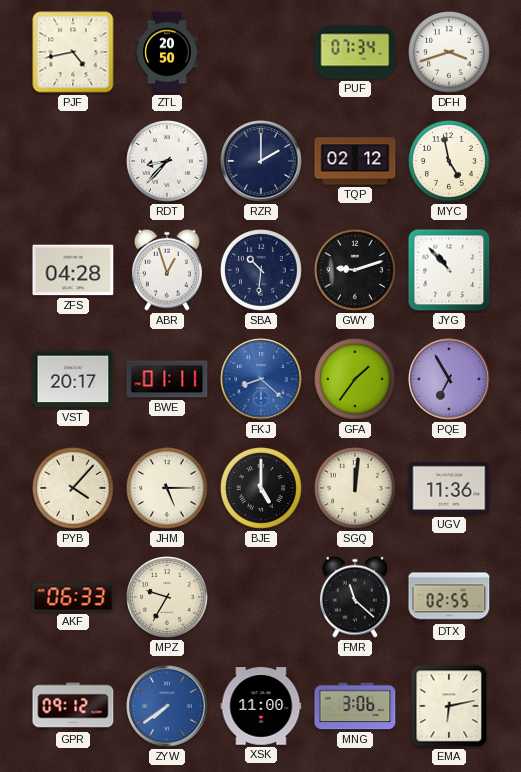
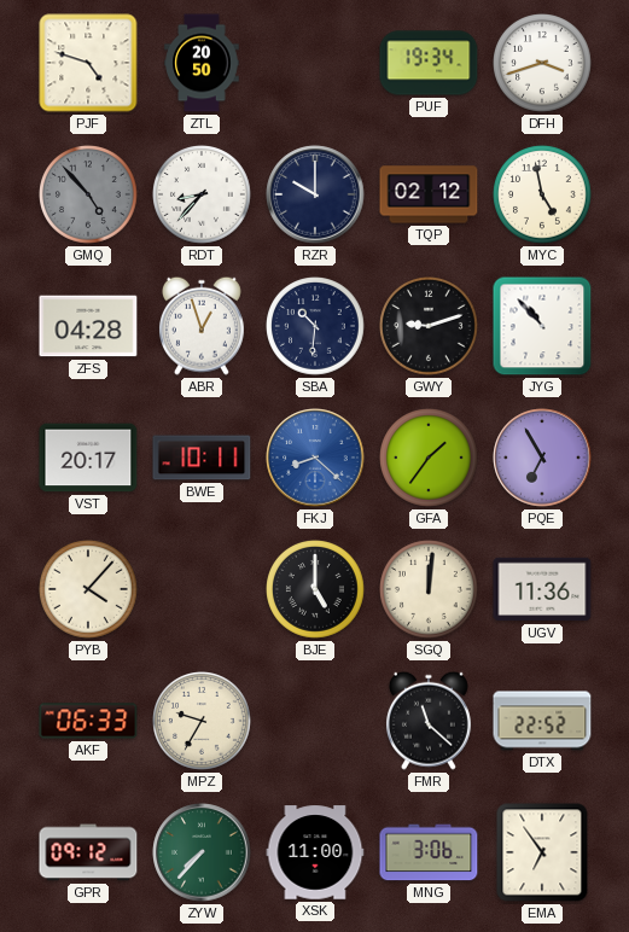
PJF: 4:43 -> 4:48
PUF: 07:34 -> 19:34
GMQ: none -> 4:53
RZR: 2:00 -> 10:00
BWE: 01:11 -> 10:11
JHM: 5:15 -> none
DTX: 02:55 -> 22:52
ZYW: 7:39 -> 7:37
ZYW dial: blue -> green
EMA: 6:13 -> 6:54
